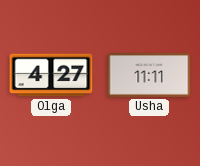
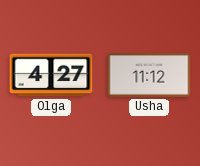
Usha: 11:11 -> 11:12
